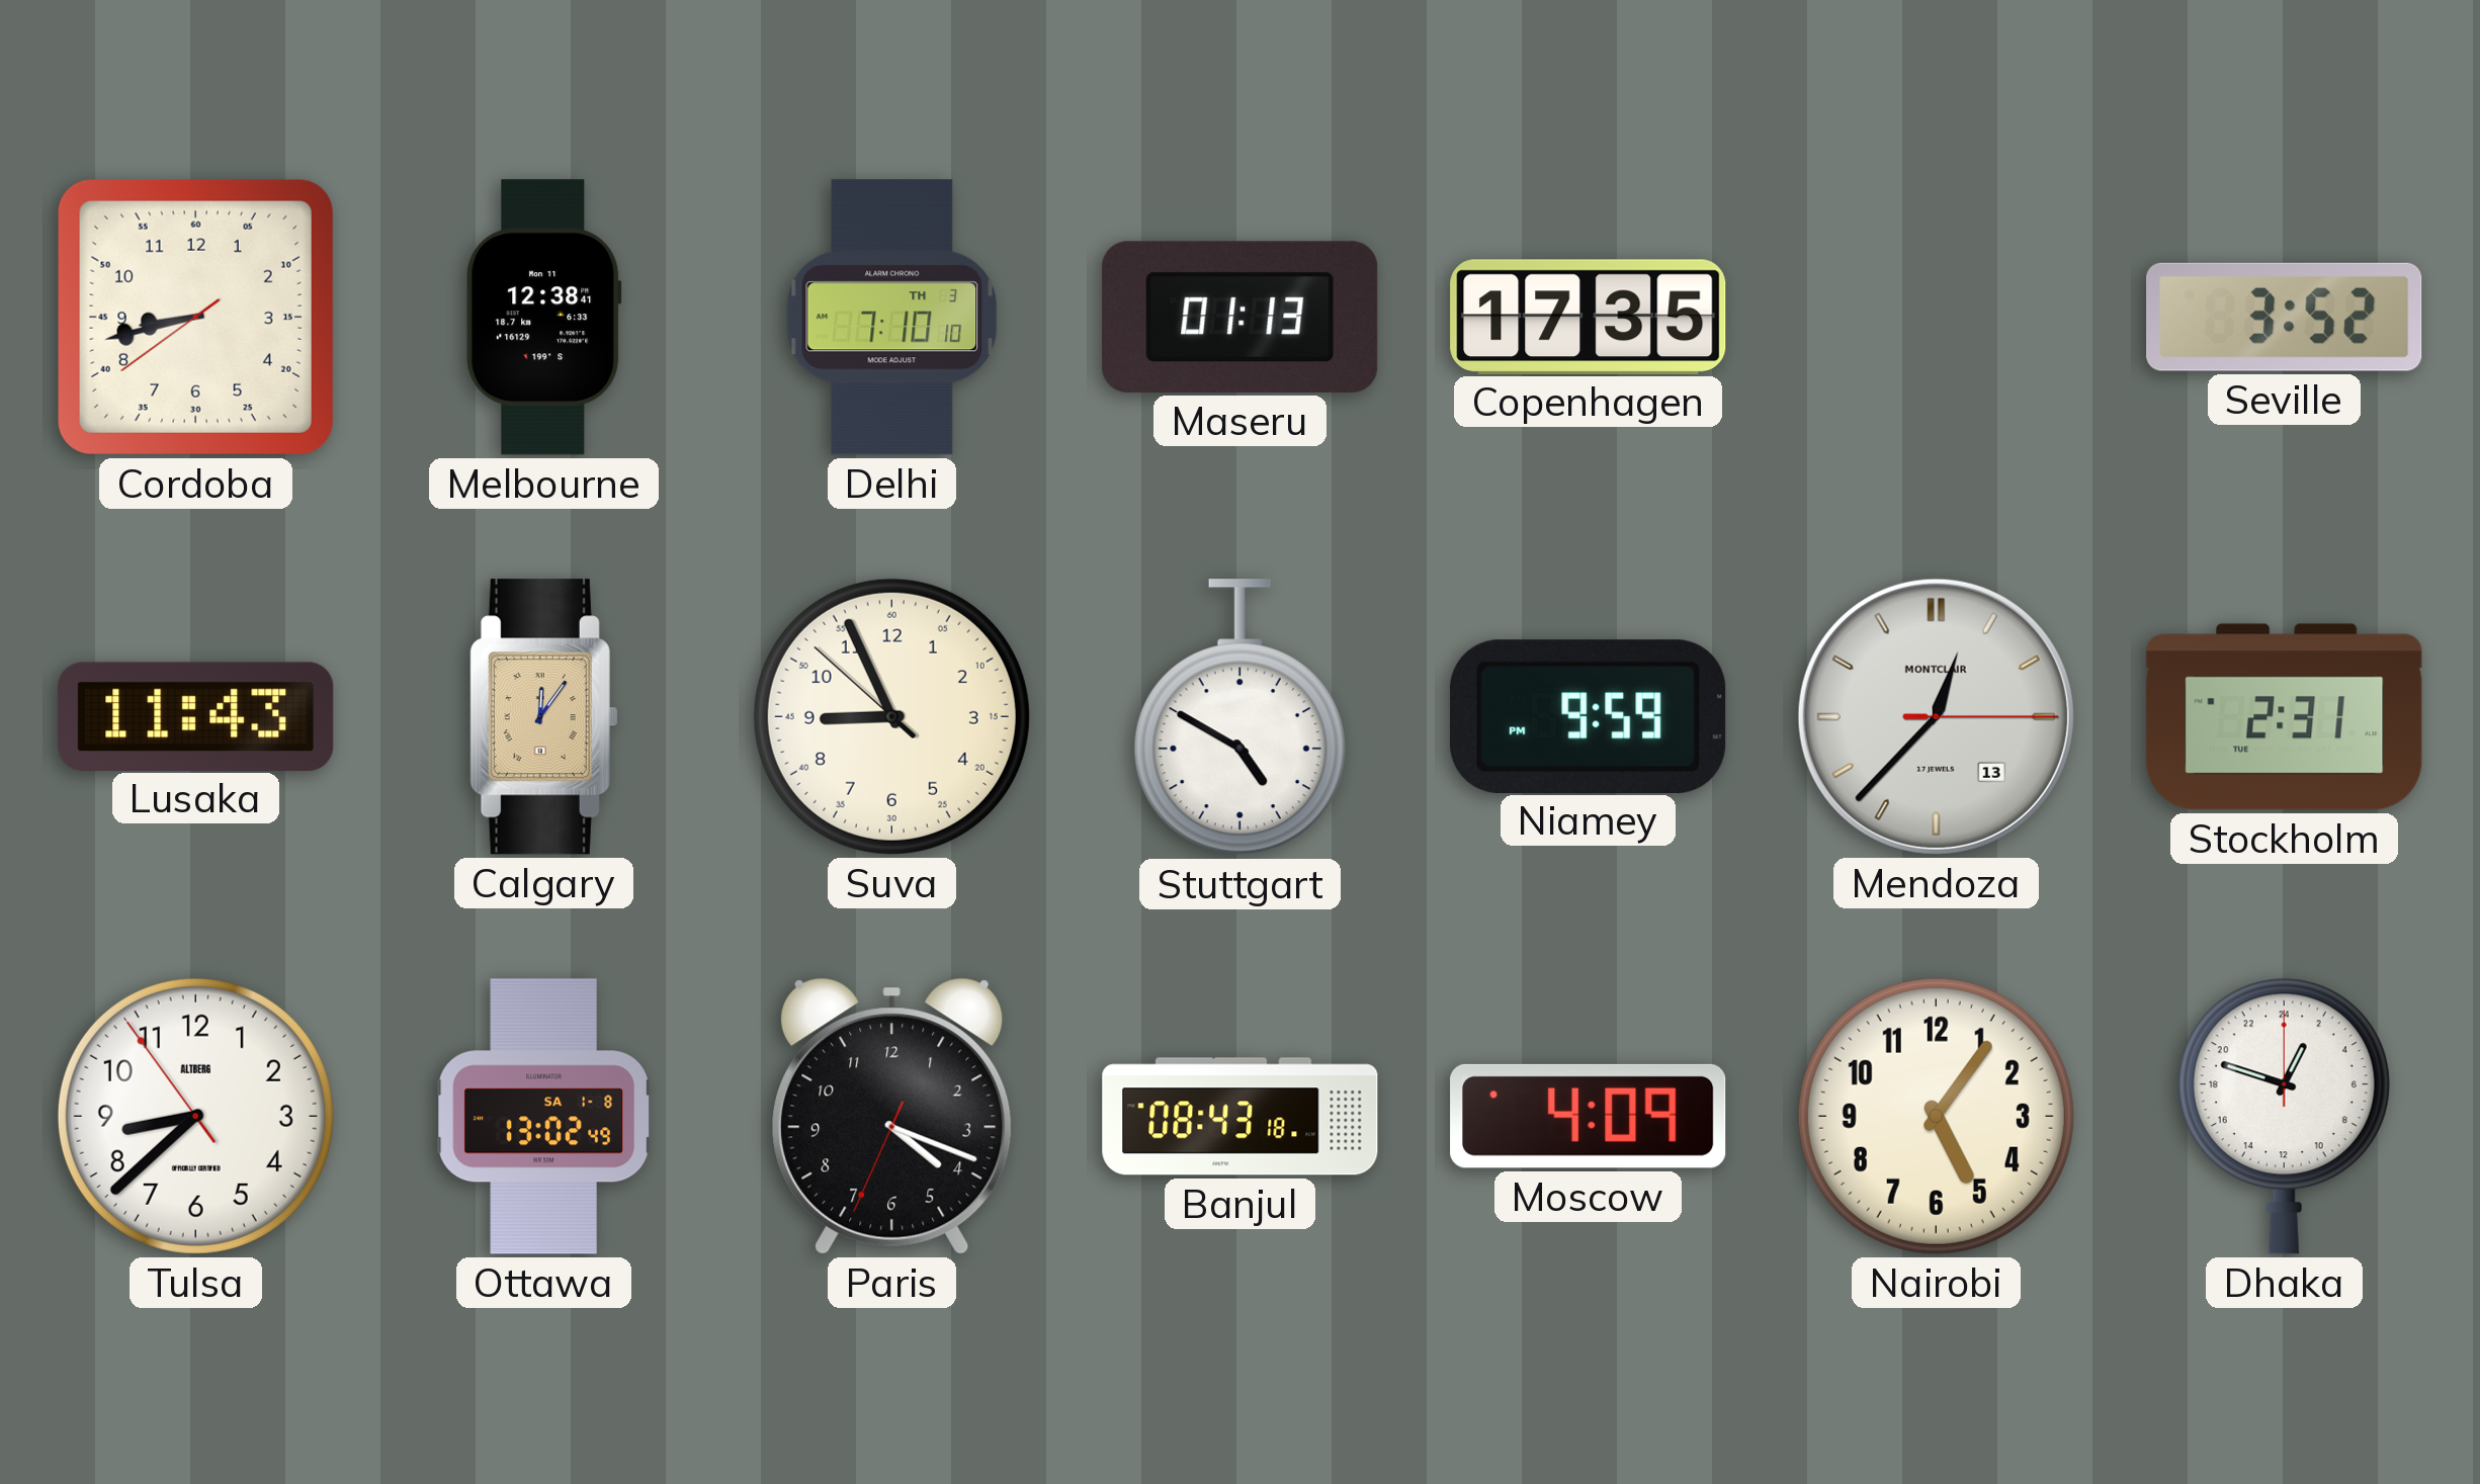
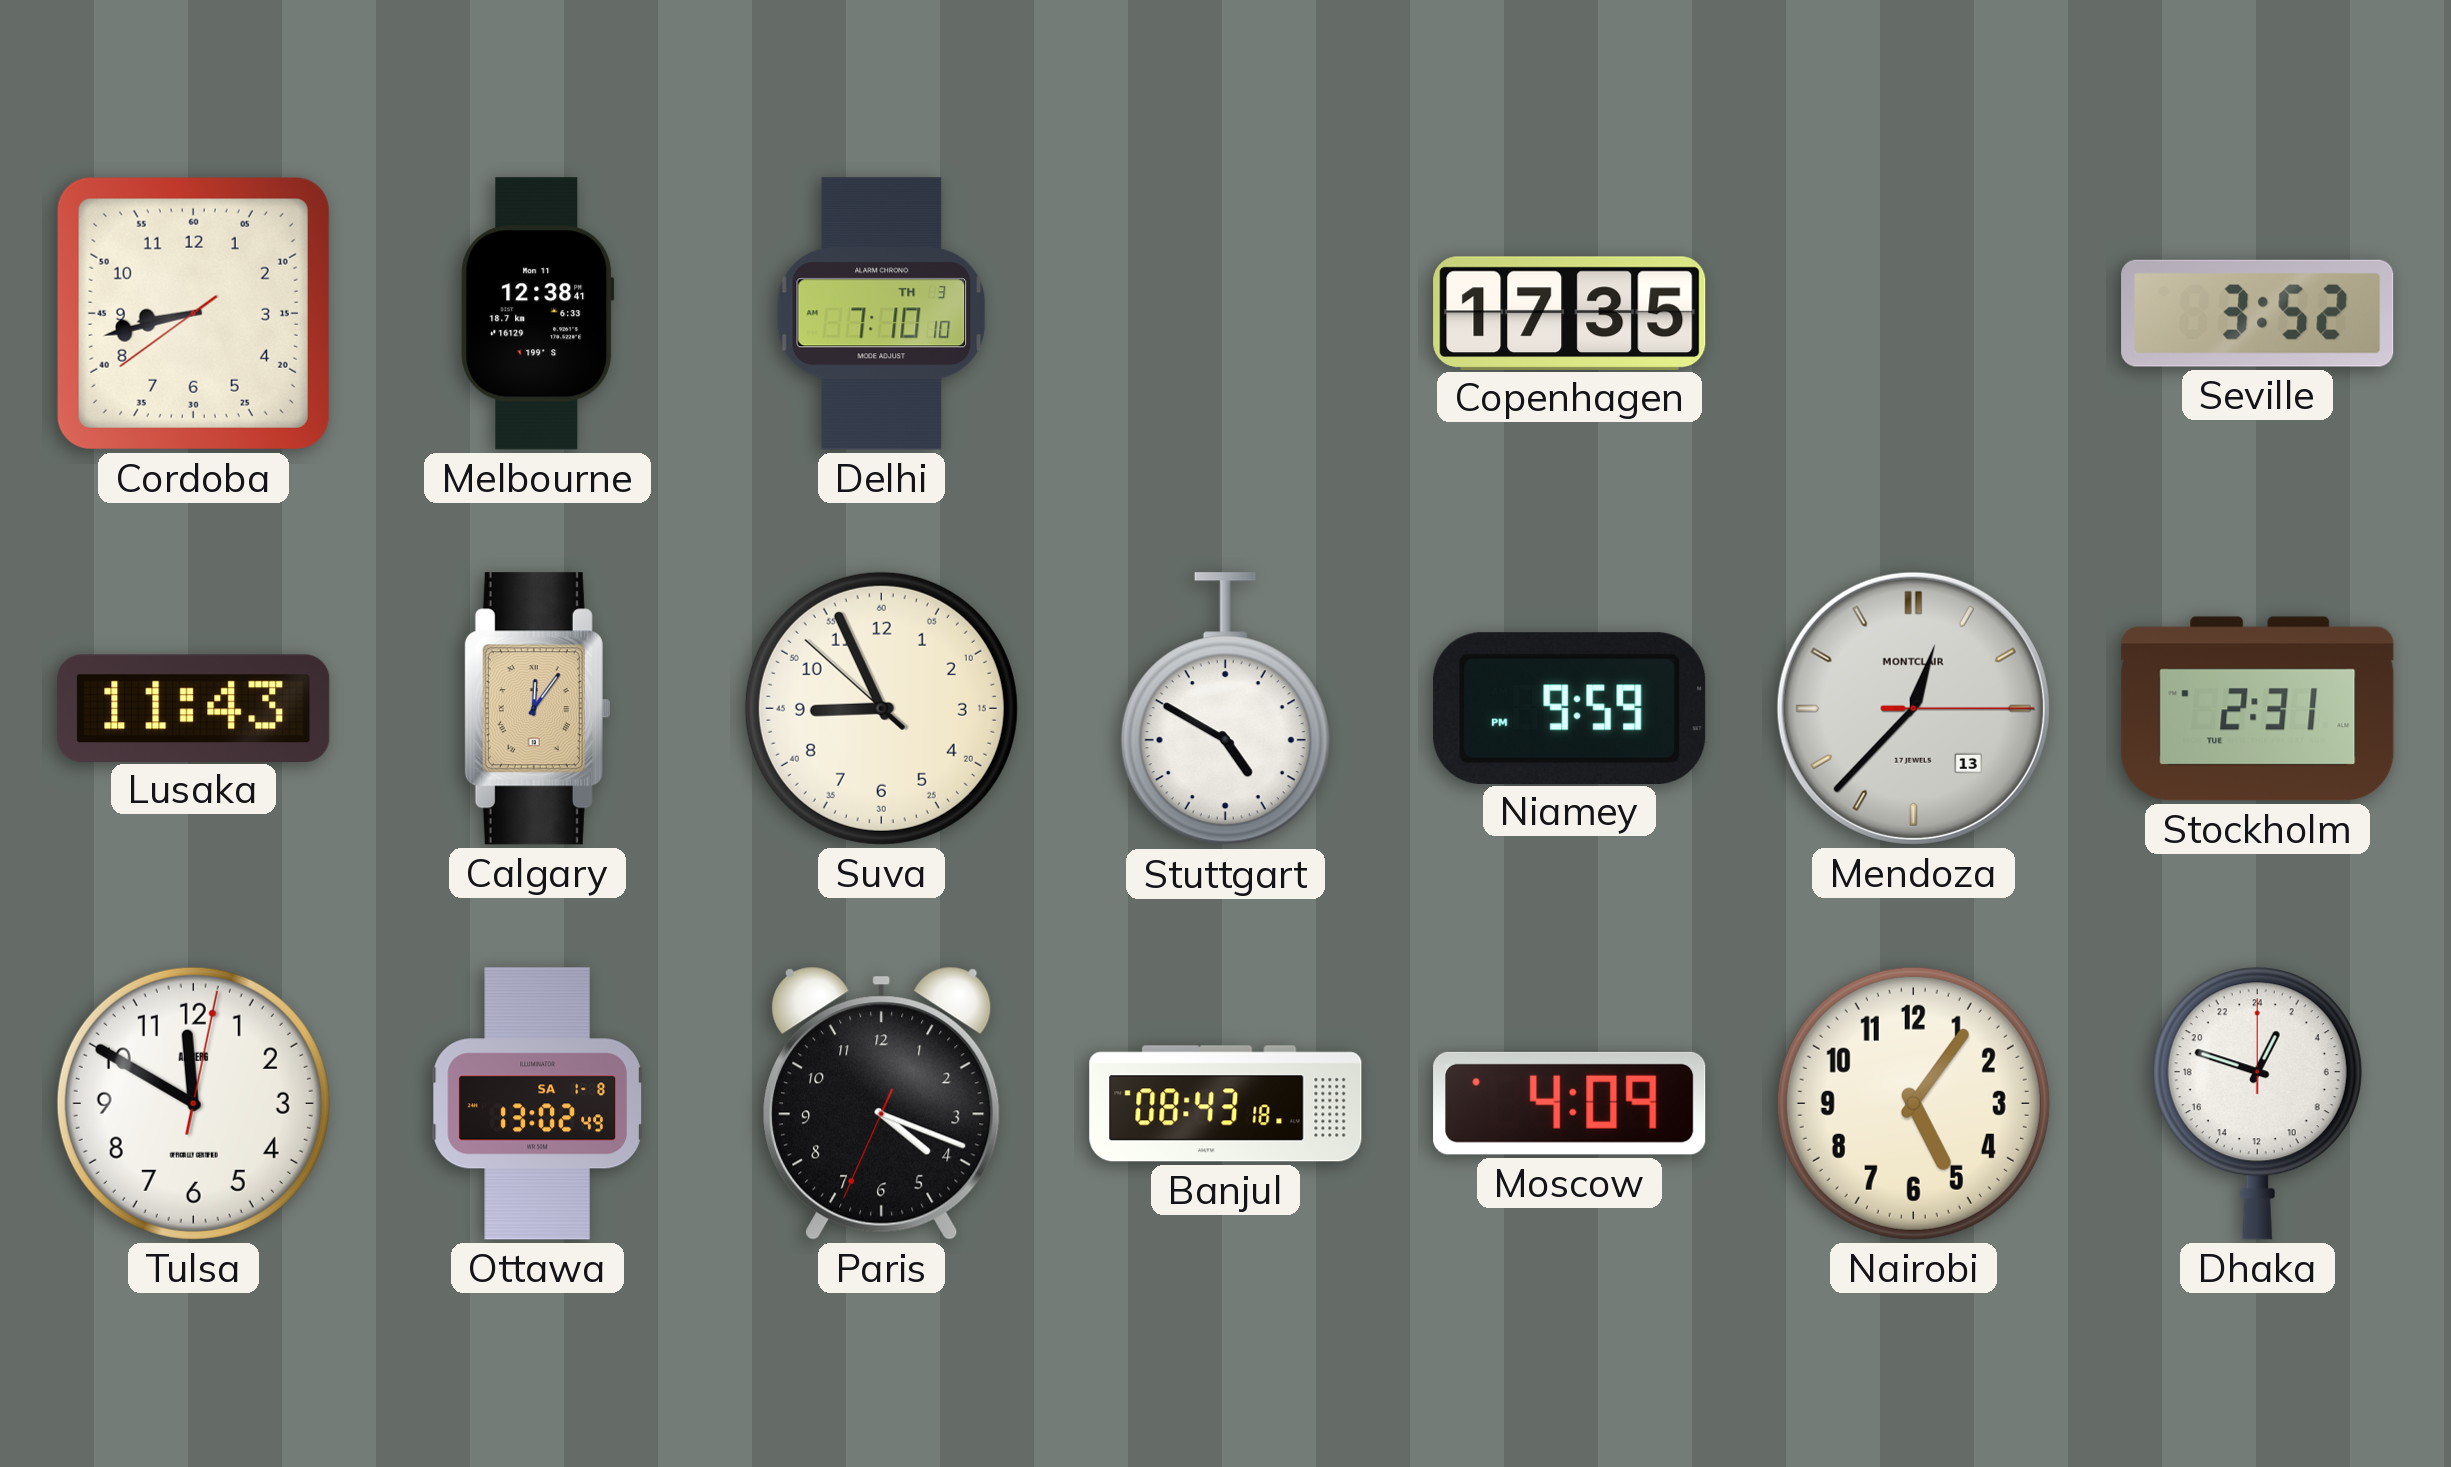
Maseru: 01:13 -> none
Tulsa: 8:37 -> 11:50
